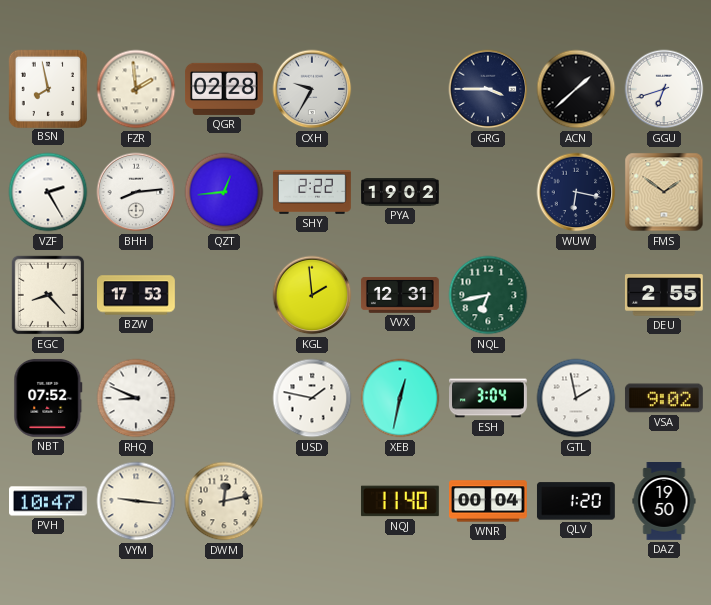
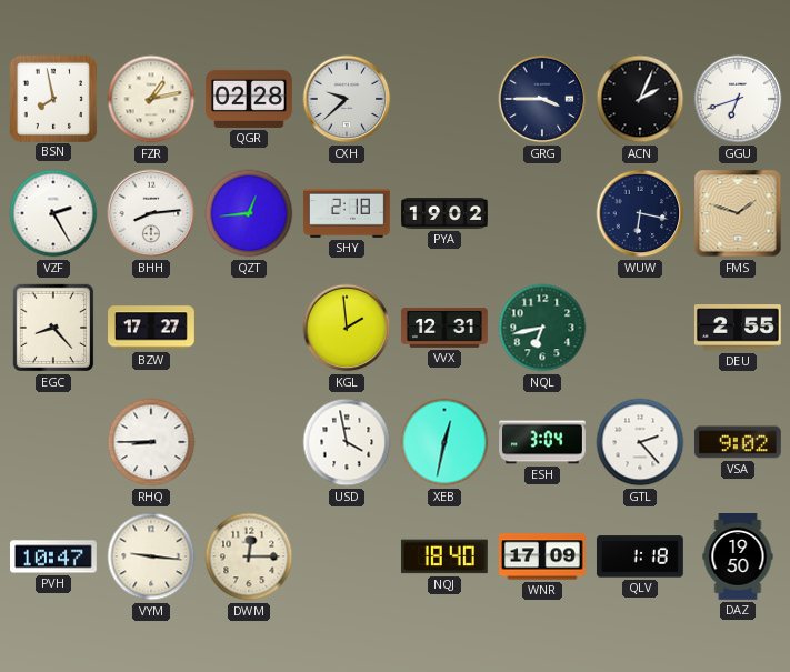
FZR: 1:59 -> 1:13
CXH: 9:35 -> 9:38
ACN: 1:38 -> 2:04
SHY: 2:22 -> 2:18
FMS: 1:51 -> 1:48
BZW: 17:53 -> 17:27
NBT: 07:52 -> none
RHQ: 8:49 -> 8:45
USD: 1:47 -> 3:58
GTL: 1:58 -> 2:23
DWM: 12:13 -> 12:15
NQJ: 11:40 -> 18:40
WNR: 00:04 -> 17:09
QLV: 1:20 -> 1:18
